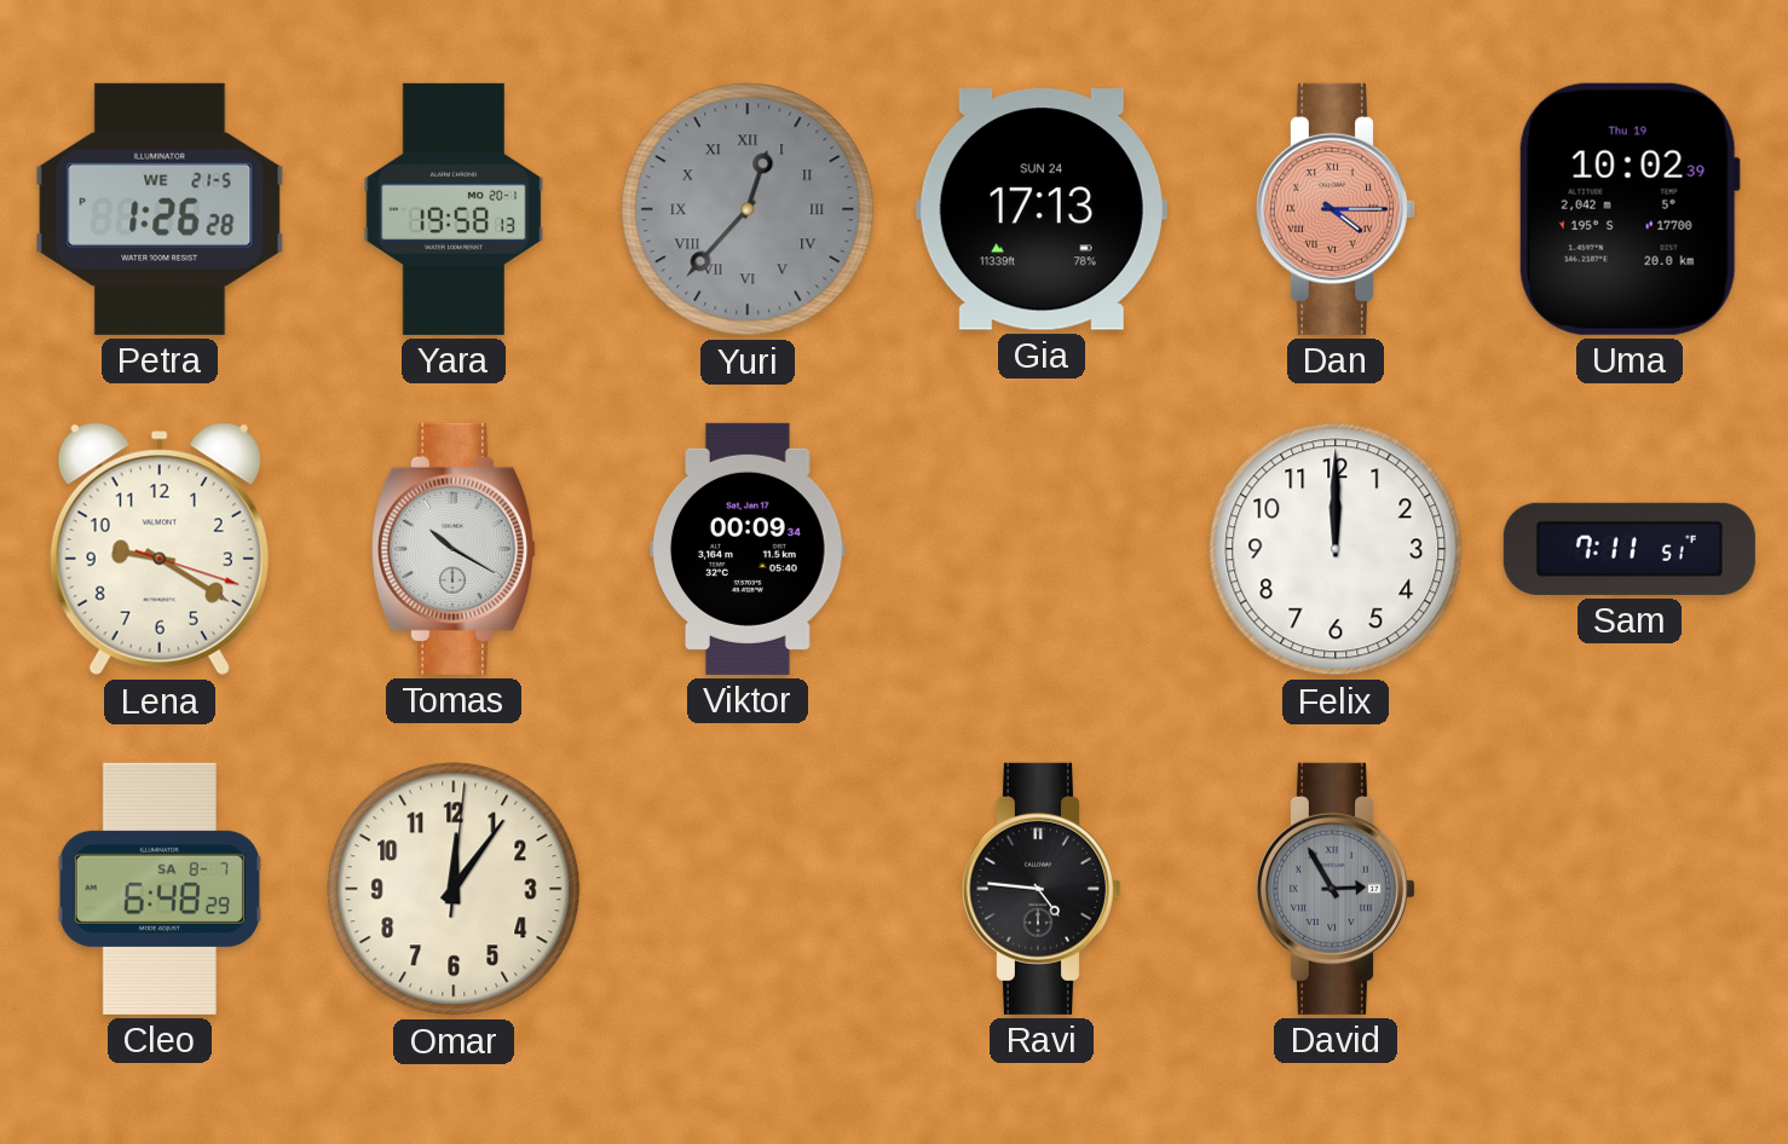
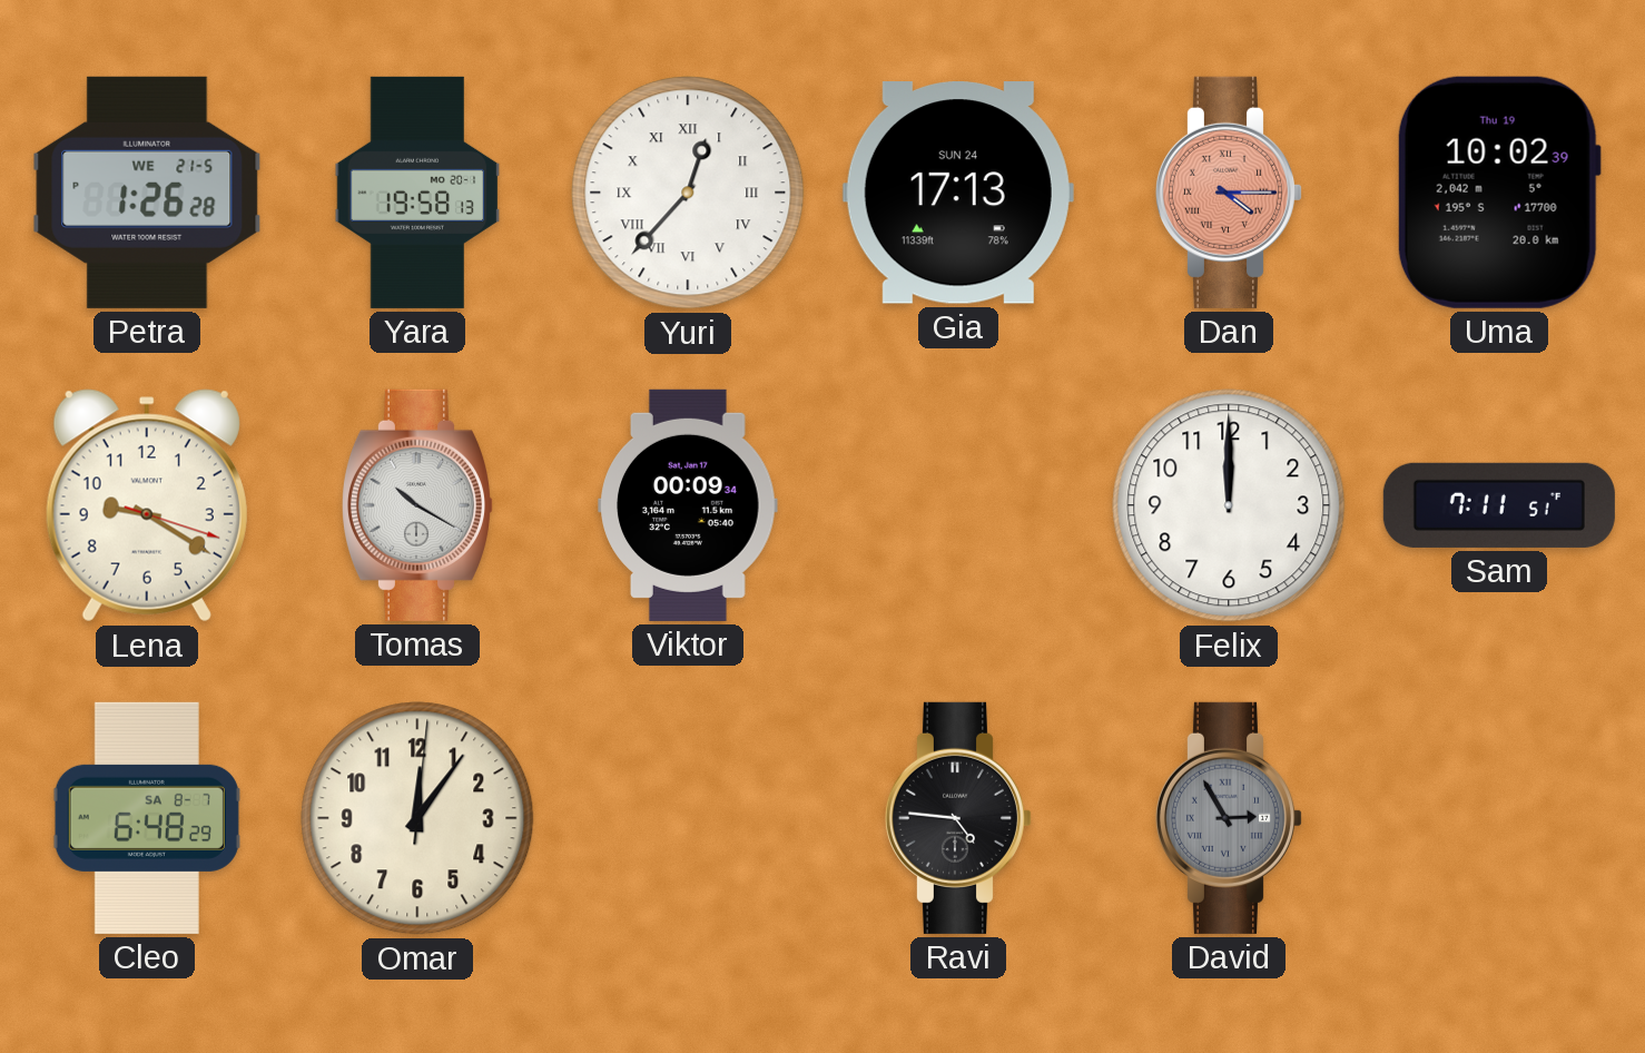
Yuri dial: grey -> white
